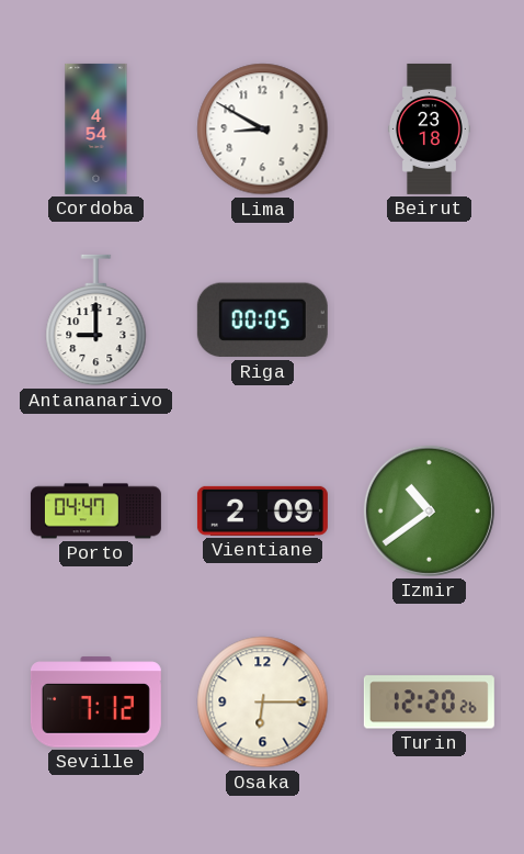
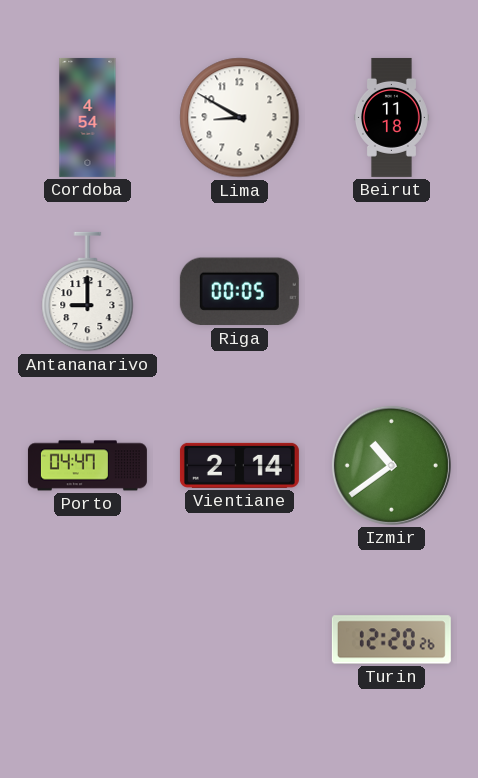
Beirut: 23:18 -> 11:18
Vientiane: 2:09 -> 2:14
Seville: 7:12 -> none
Osaka: 6:15 -> none
